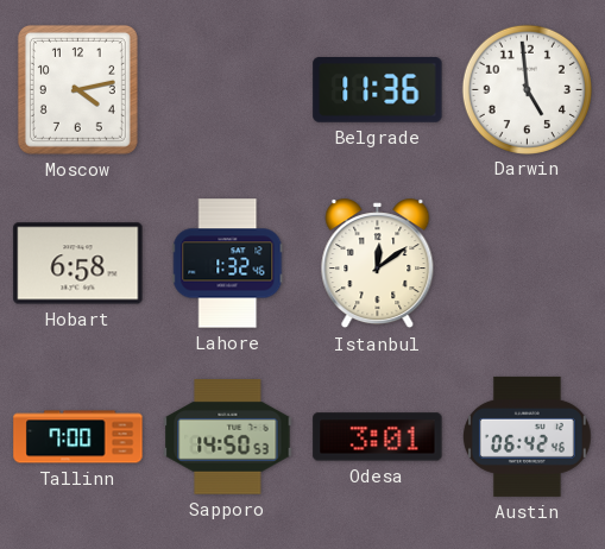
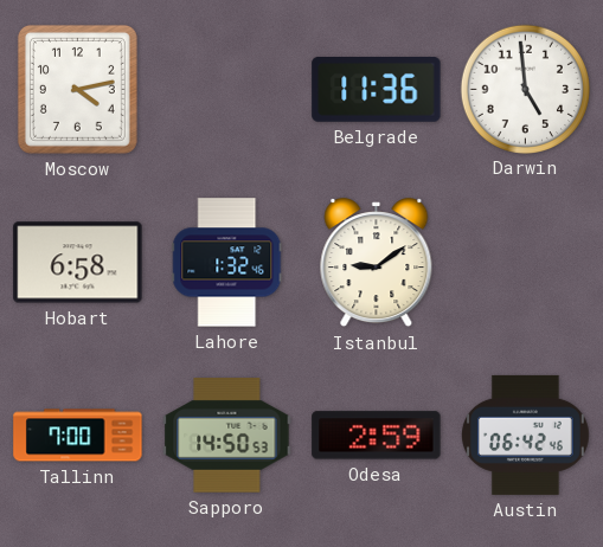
Istanbul: 12:09 -> 9:09
Odesa: 3:01 -> 2:59
